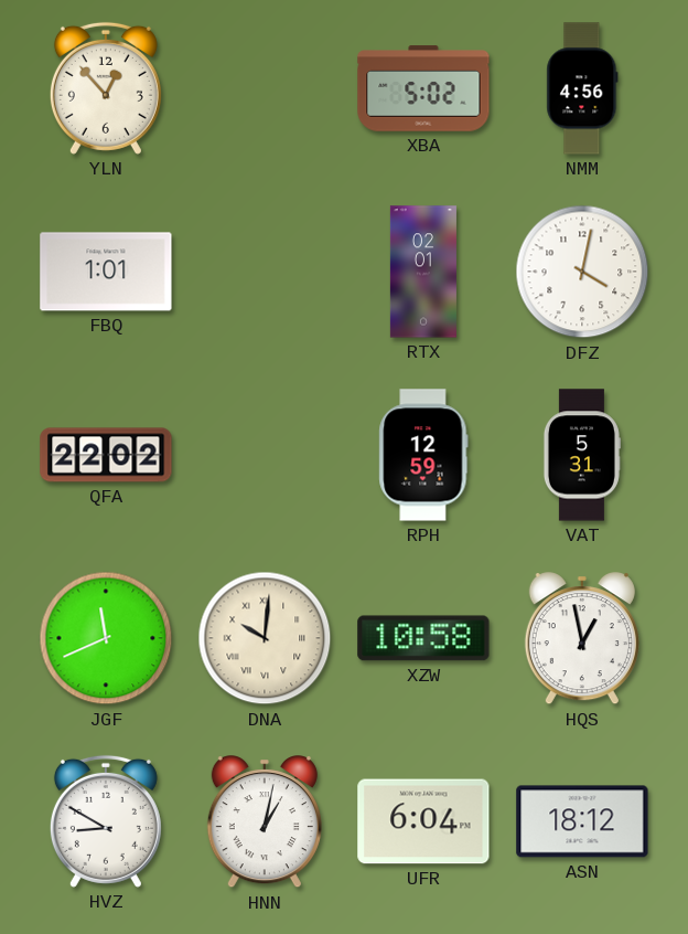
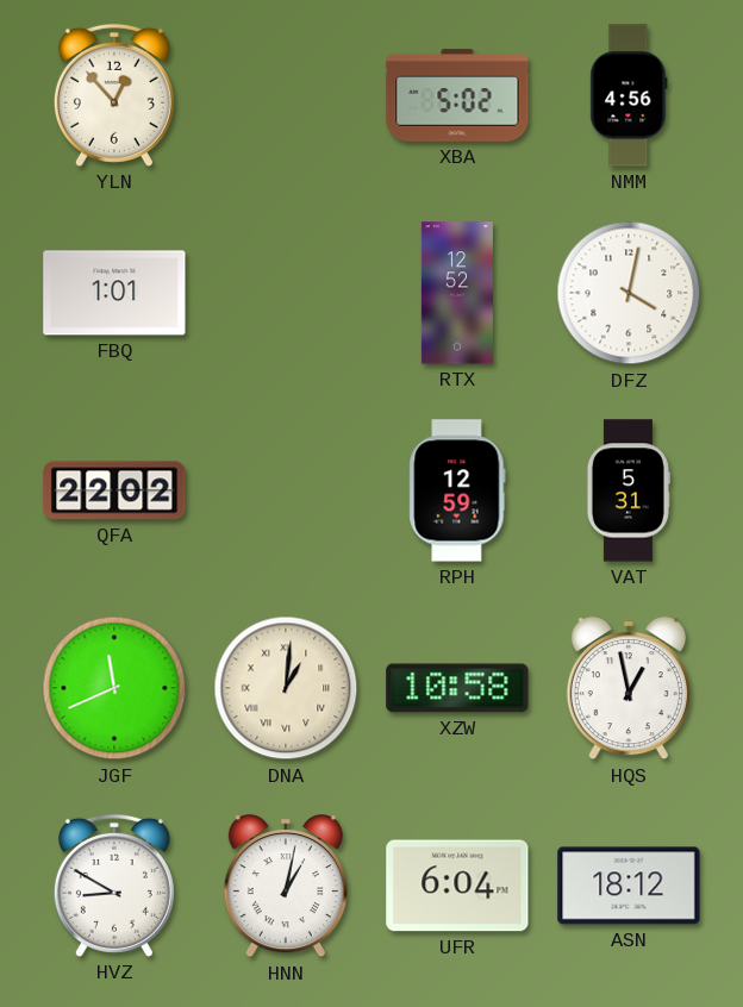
RTX: 02:01 -> 12:52
DNA: 10:01 -> 1:01
